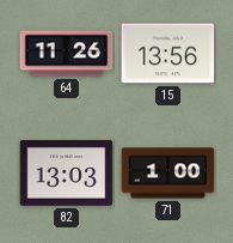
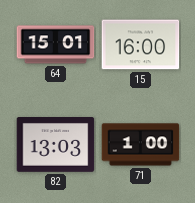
64: 11:26 -> 15:01
15: 13:56 -> 16:00
